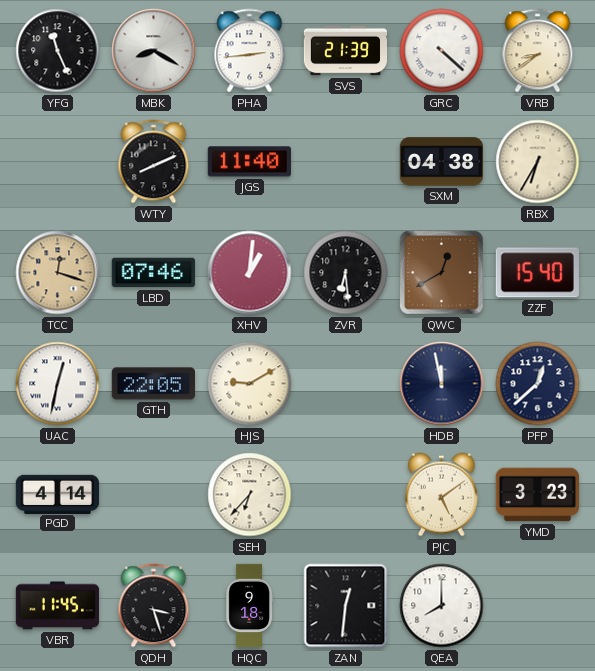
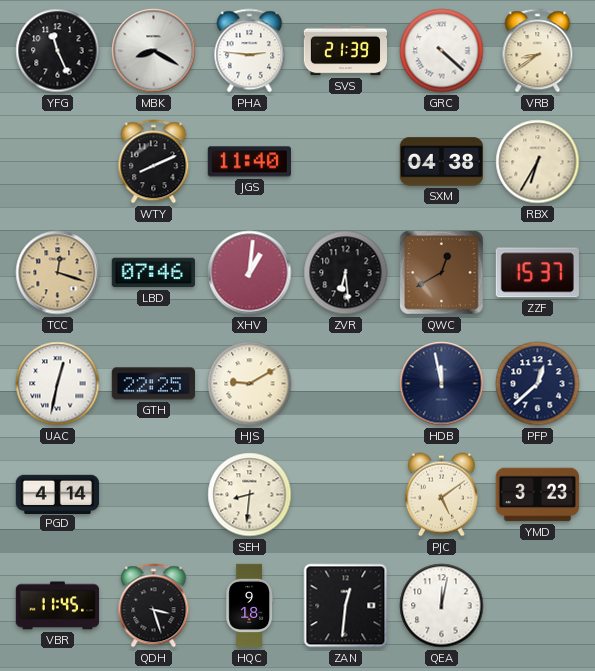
PHA: 2:44 -> 2:46
ZZF: 15:40 -> 15:37
GTH: 22:05 -> 22:25
SEH: 6:37 -> 8:31
QEA: 8:00 -> 12:02
